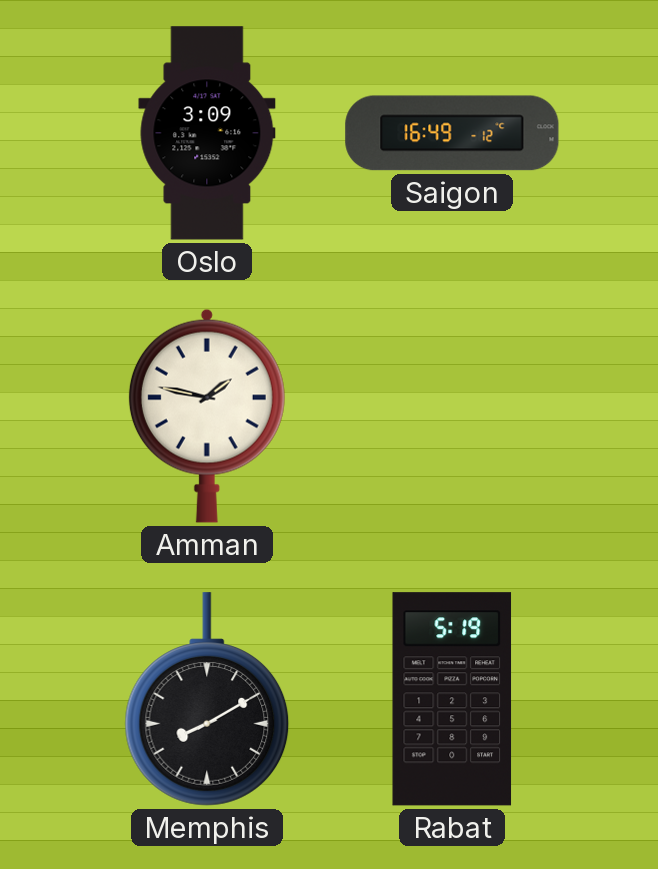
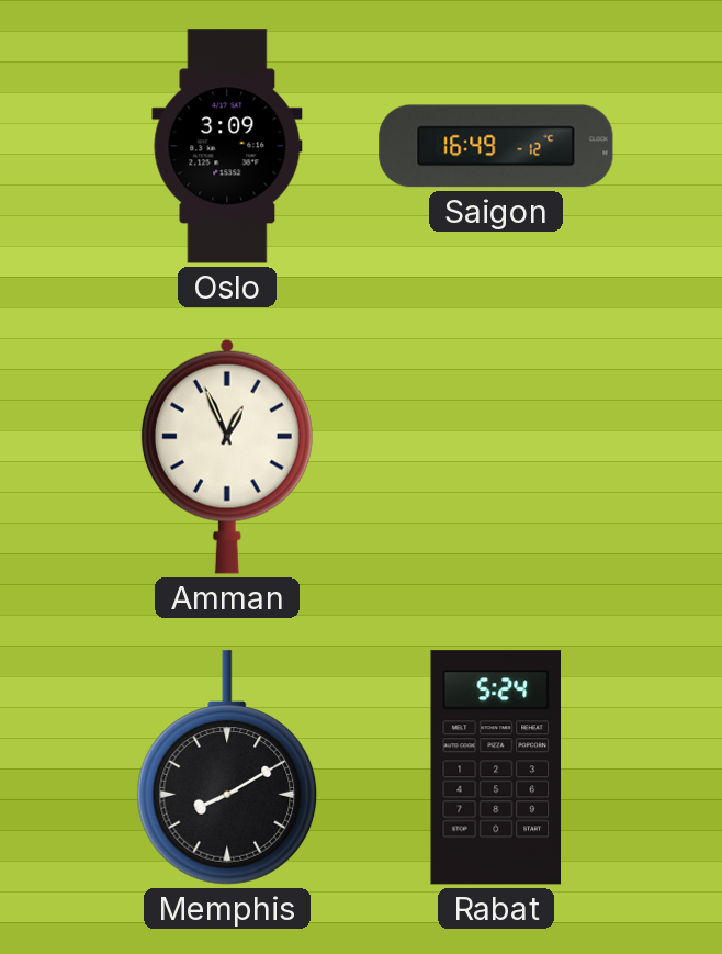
Amman: 1:47 -> 12:56
Rabat: 5:19 -> 5:24
